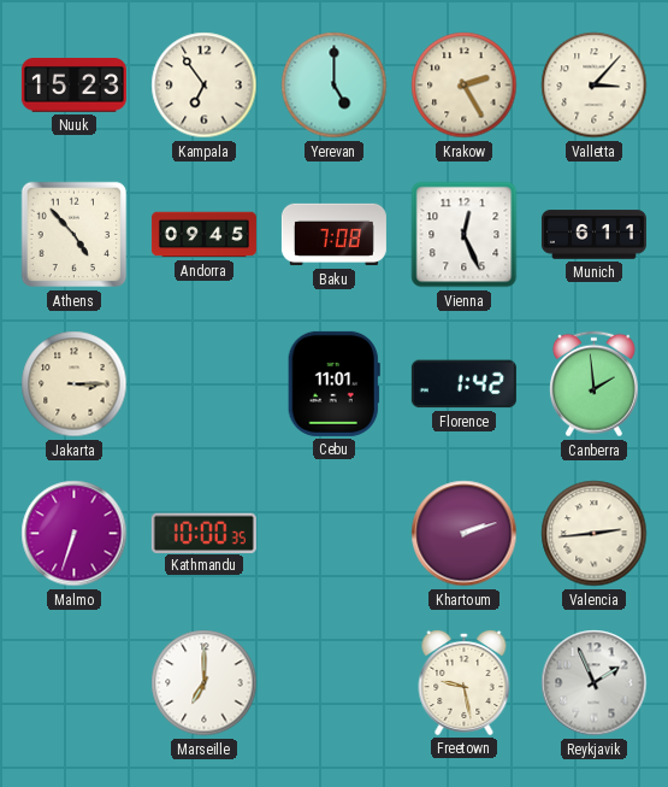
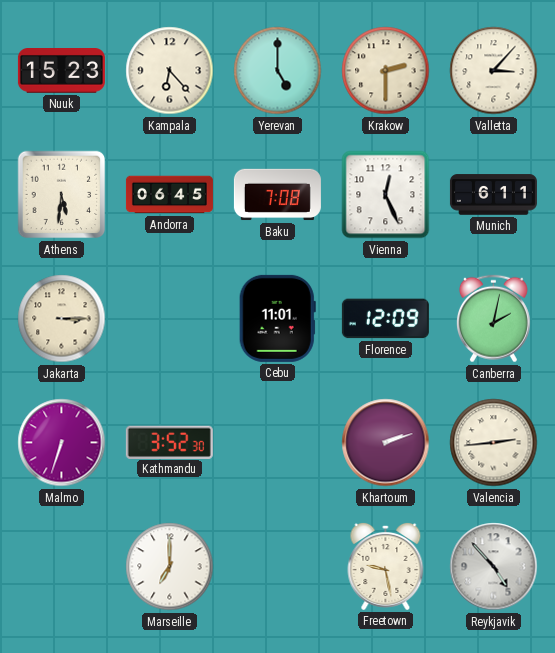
Kampala: 6:54 -> 6:23
Krakow: 2:25 -> 2:30
Athens: 4:53 -> 5:31
Andorra: 09:45 -> 06:45
Florence: 1:42 -> 12:09
Canberra: 1:59 -> 2:02
Kathmandu: 10:00 -> 3:52
Reykjavik: 1:56 -> 4:53
